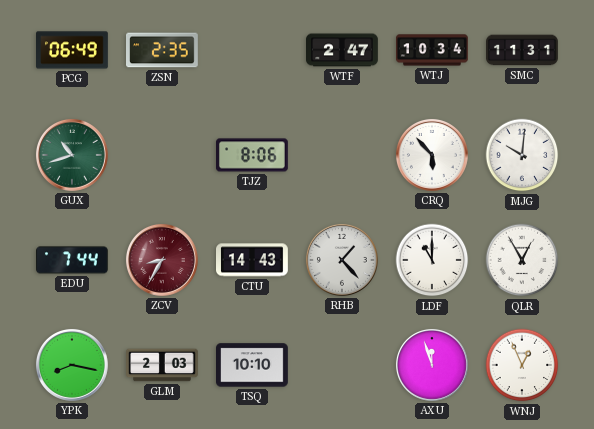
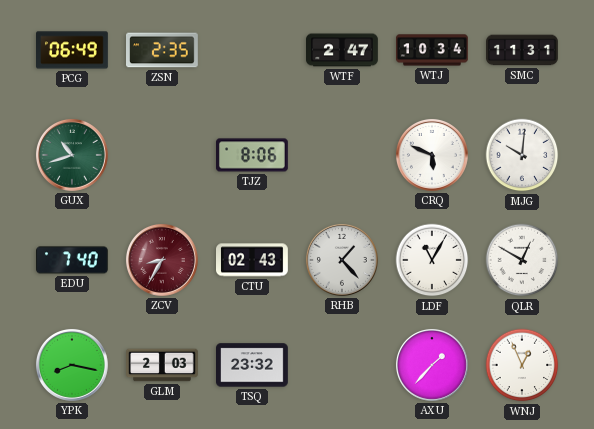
CRQ: 5:53 -> 5:49
EDU: 7:44 -> 7:40
CTU: 14:43 -> 02:43
LDF: 11:00 -> 11:05
QLR: 12:55 -> 12:50
TSQ: 10:10 -> 23:32
AXU: 11:57 -> 1:37
